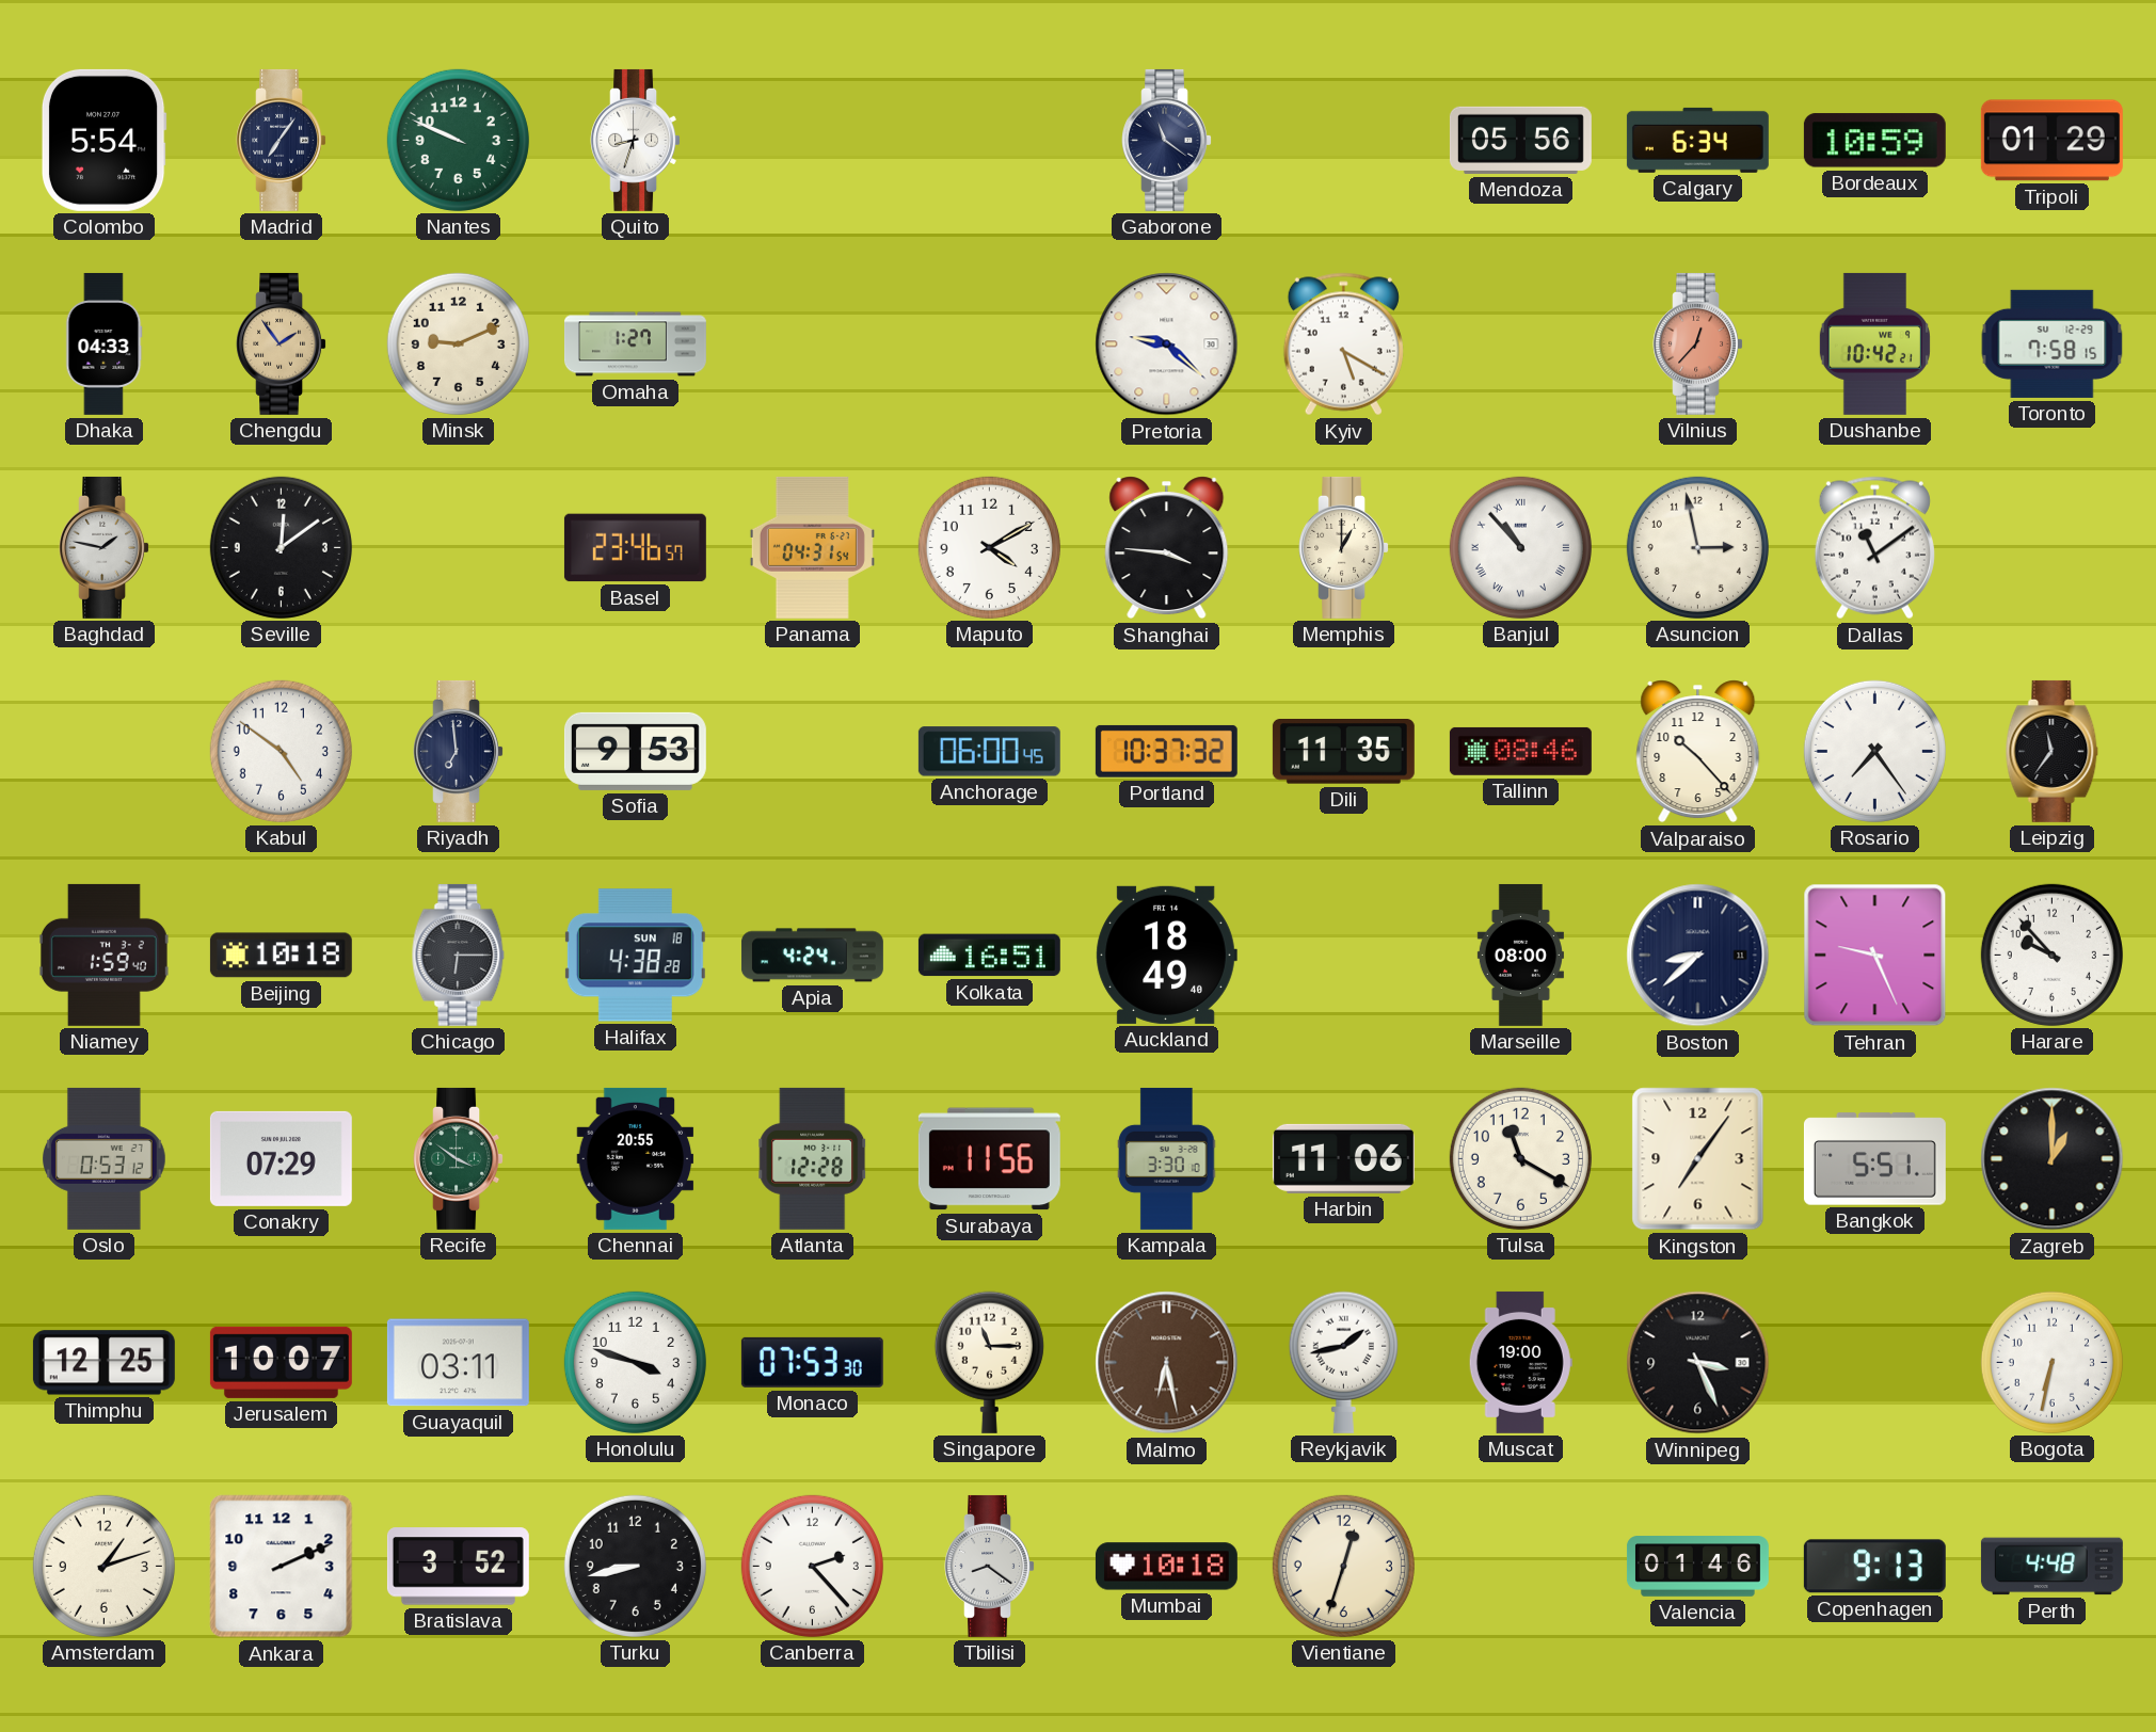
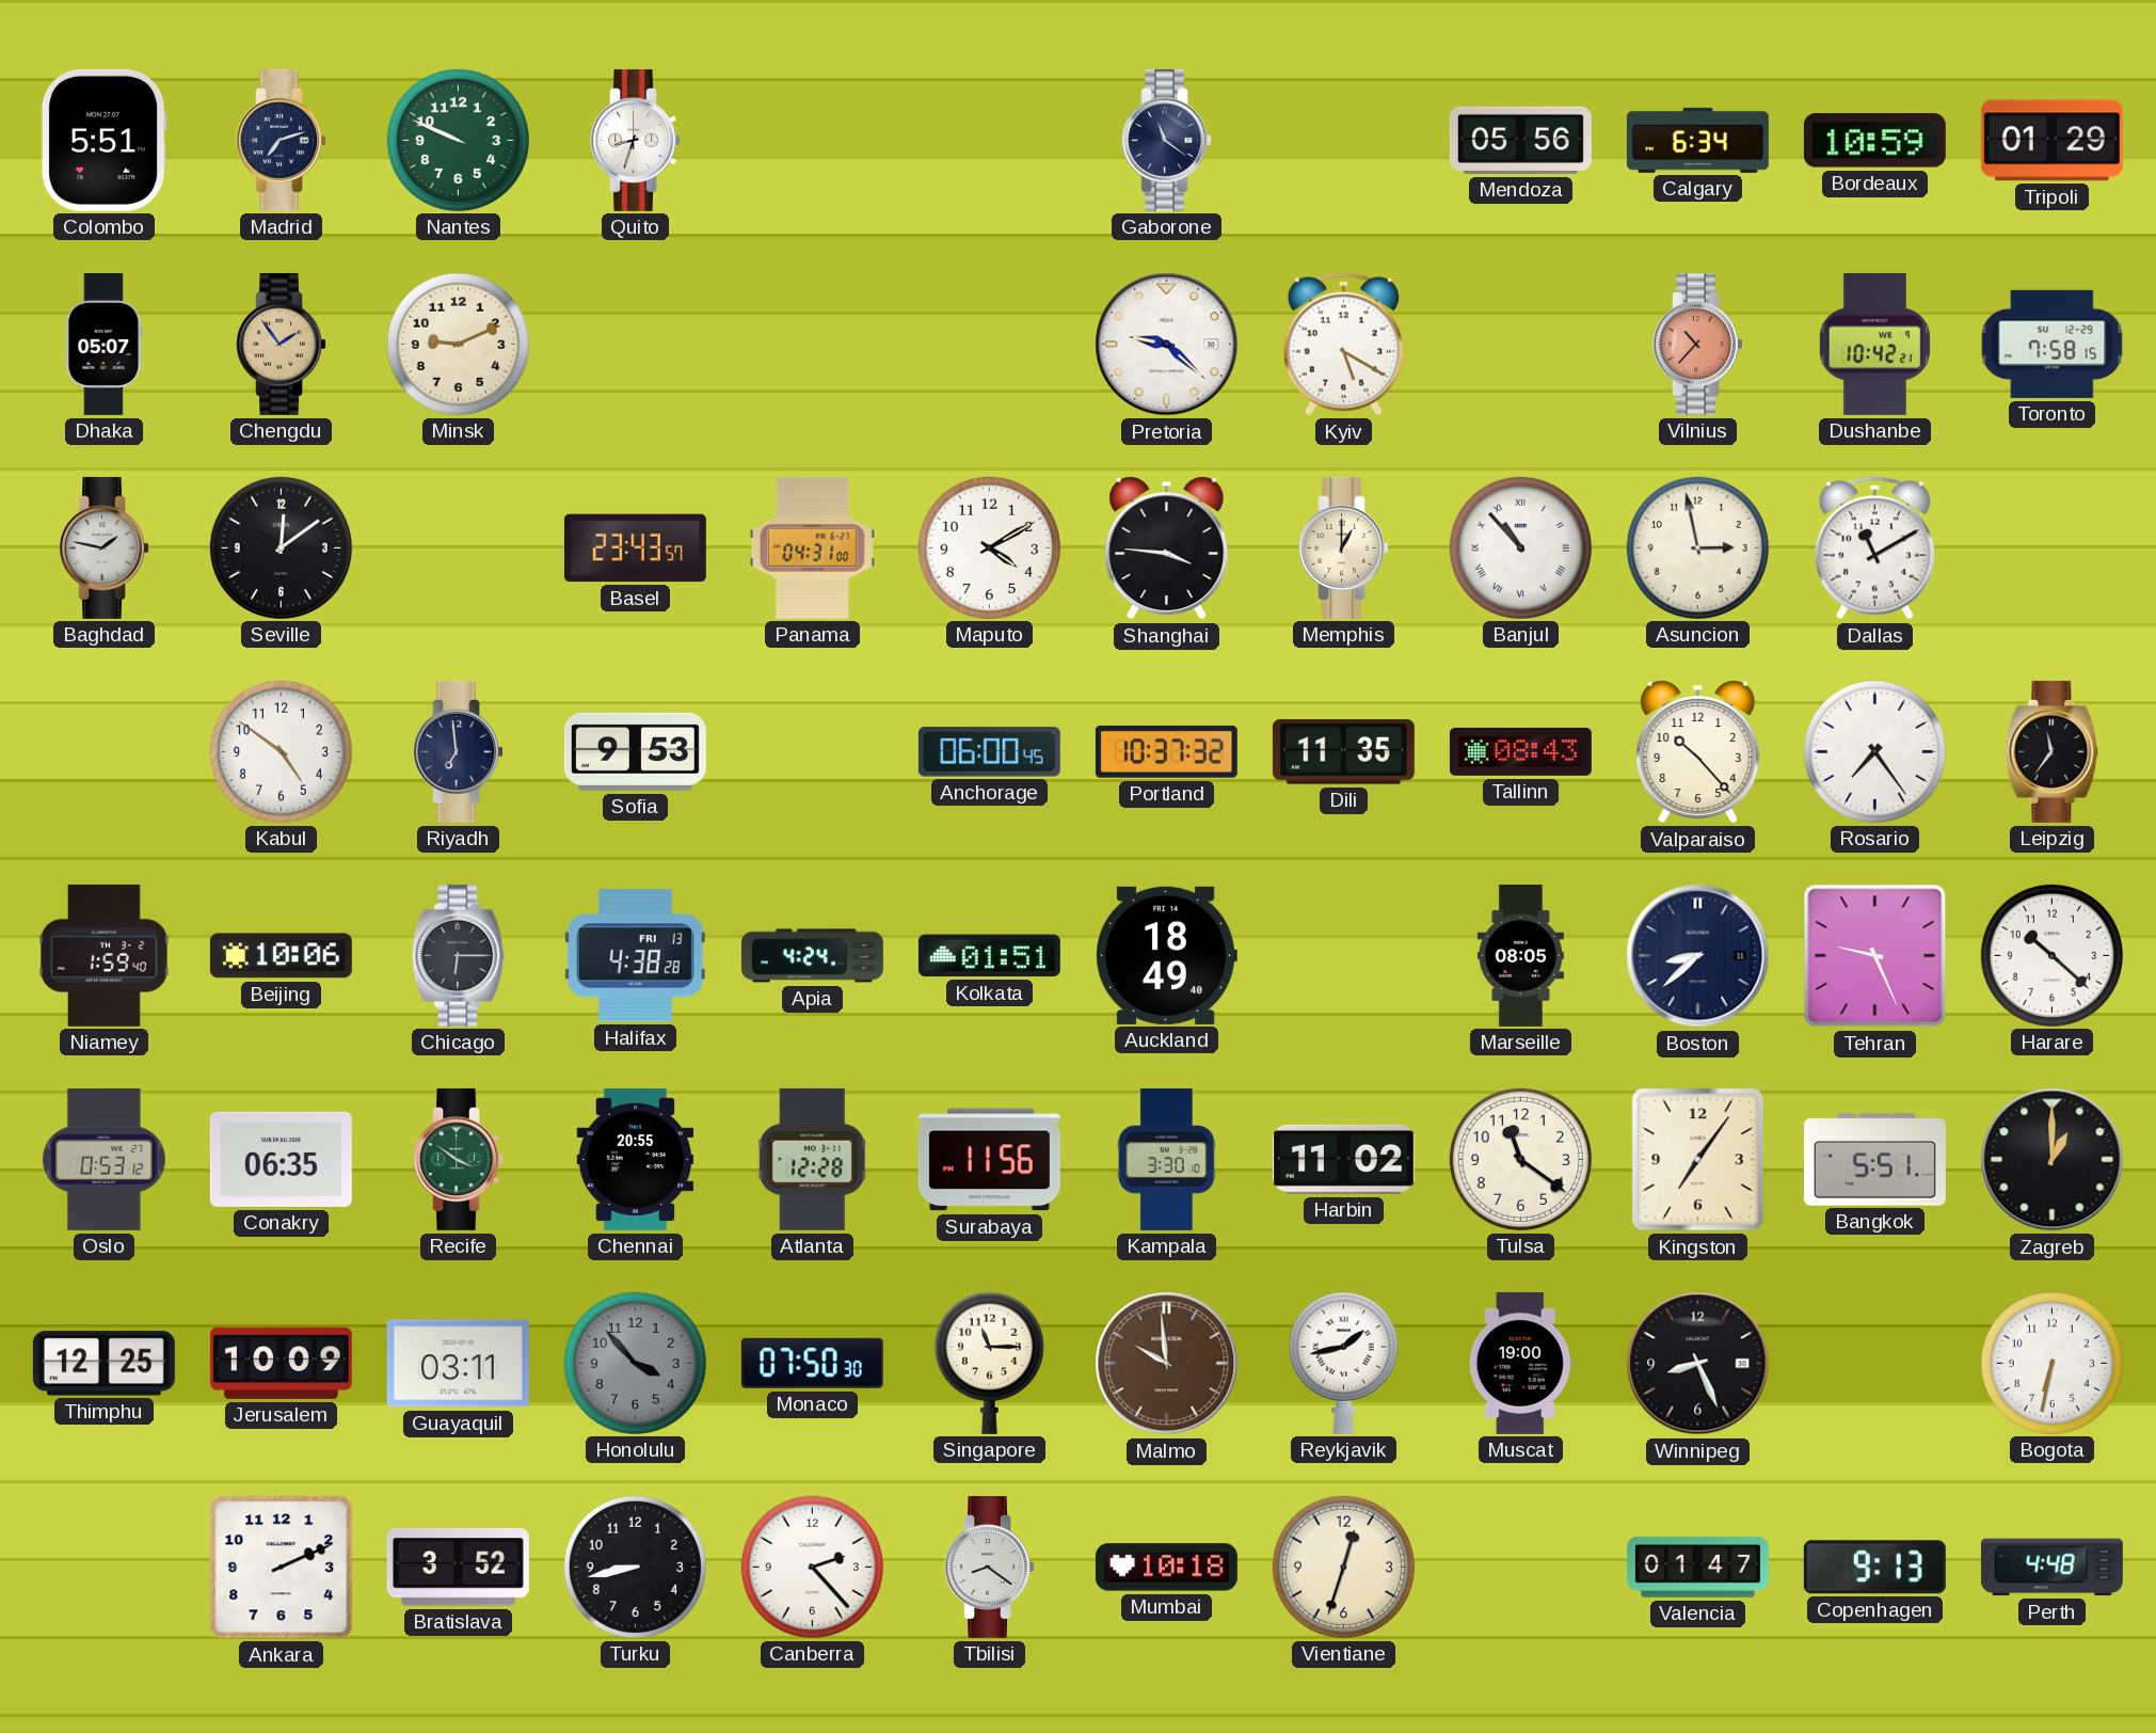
Colombo: 5:54 -> 5:51
Madrid: 7:06 -> 7:12
Dhaka: 04:33 -> 05:07
Omaha: 1:27 -> none
Vilnius: 12:37 -> 10:37
Basel: 23:46 -> 23:43
Panama: 04:31:54 -> 04:31:00
Dallas: 11:09 -> 11:10
Tallinn: 08:46 -> 08:43
Beijing: 10:18 -> 10:06
Halifax date: SUN 18 -> FRI 13
Kolkata: 16:51 -> 01:51
Marseille: 08:00 -> 08:05
Harare: 9:53 -> 10:22
Conakry: 07:29 -> 06:35
Harbin: 11:06 -> 11:02
Tulsa: 11:20 -> 11:21
Jerusalem: 10:07 -> 10:09
Honolulu: 3:48 -> 3:53
Honolulu dial: white -> grey
Monaco: 07:53 -> 07:50
Malmo: 6:28 -> 9:59
Winnipeg: 3:26 -> 8:26
Amsterdam: 1:12 -> none
Valencia: 01:46 -> 01:47
